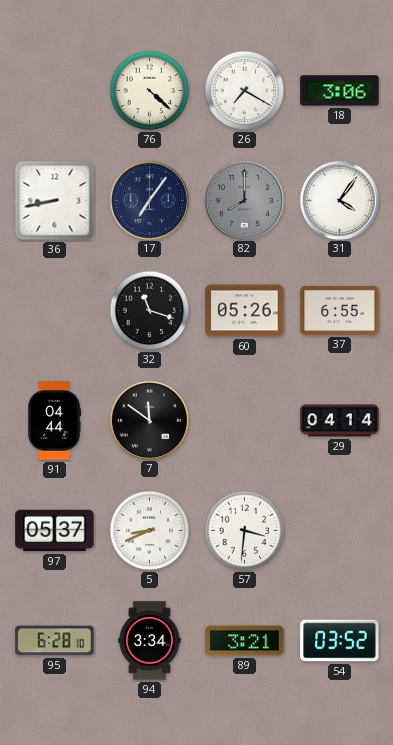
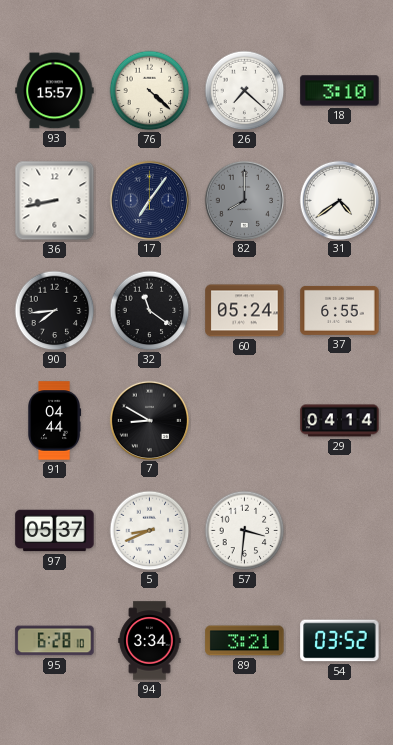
93: none -> 15:57
26: 7:20 -> 7:22
18: 3:06 -> 3:10
31: 4:06 -> 4:39
90: none -> 7:44
32: 11:18 -> 11:21
60: 05:26 -> 05:24
7: 11:51 -> 8:50
